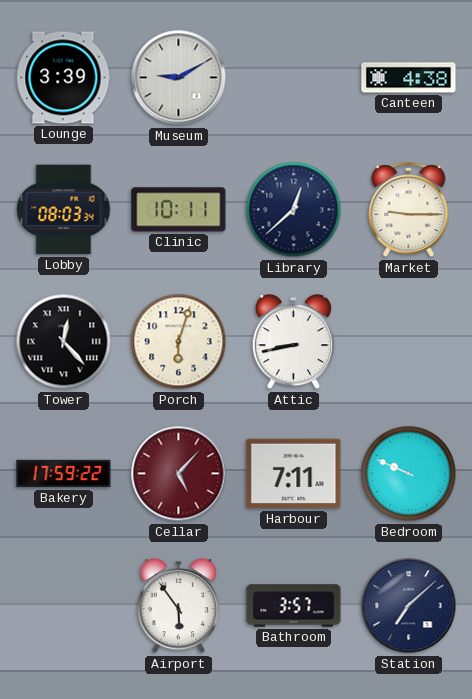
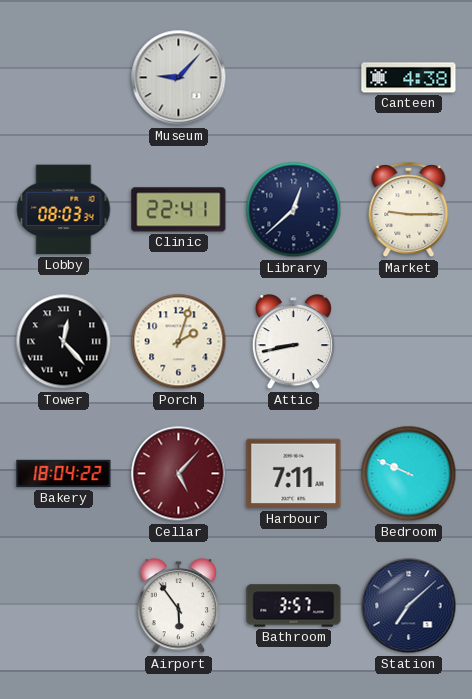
Lounge: 3:39 -> none
Museum: 9:10 -> 9:07
Clinic: 10:11 -> 22:41
Porch: 6:03 -> 2:03
Bakery: 17:59 -> 18:04
